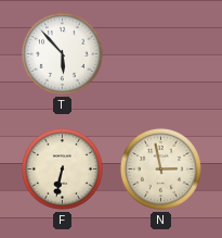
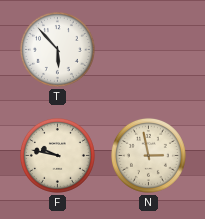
F: 6:32 -> 9:47
